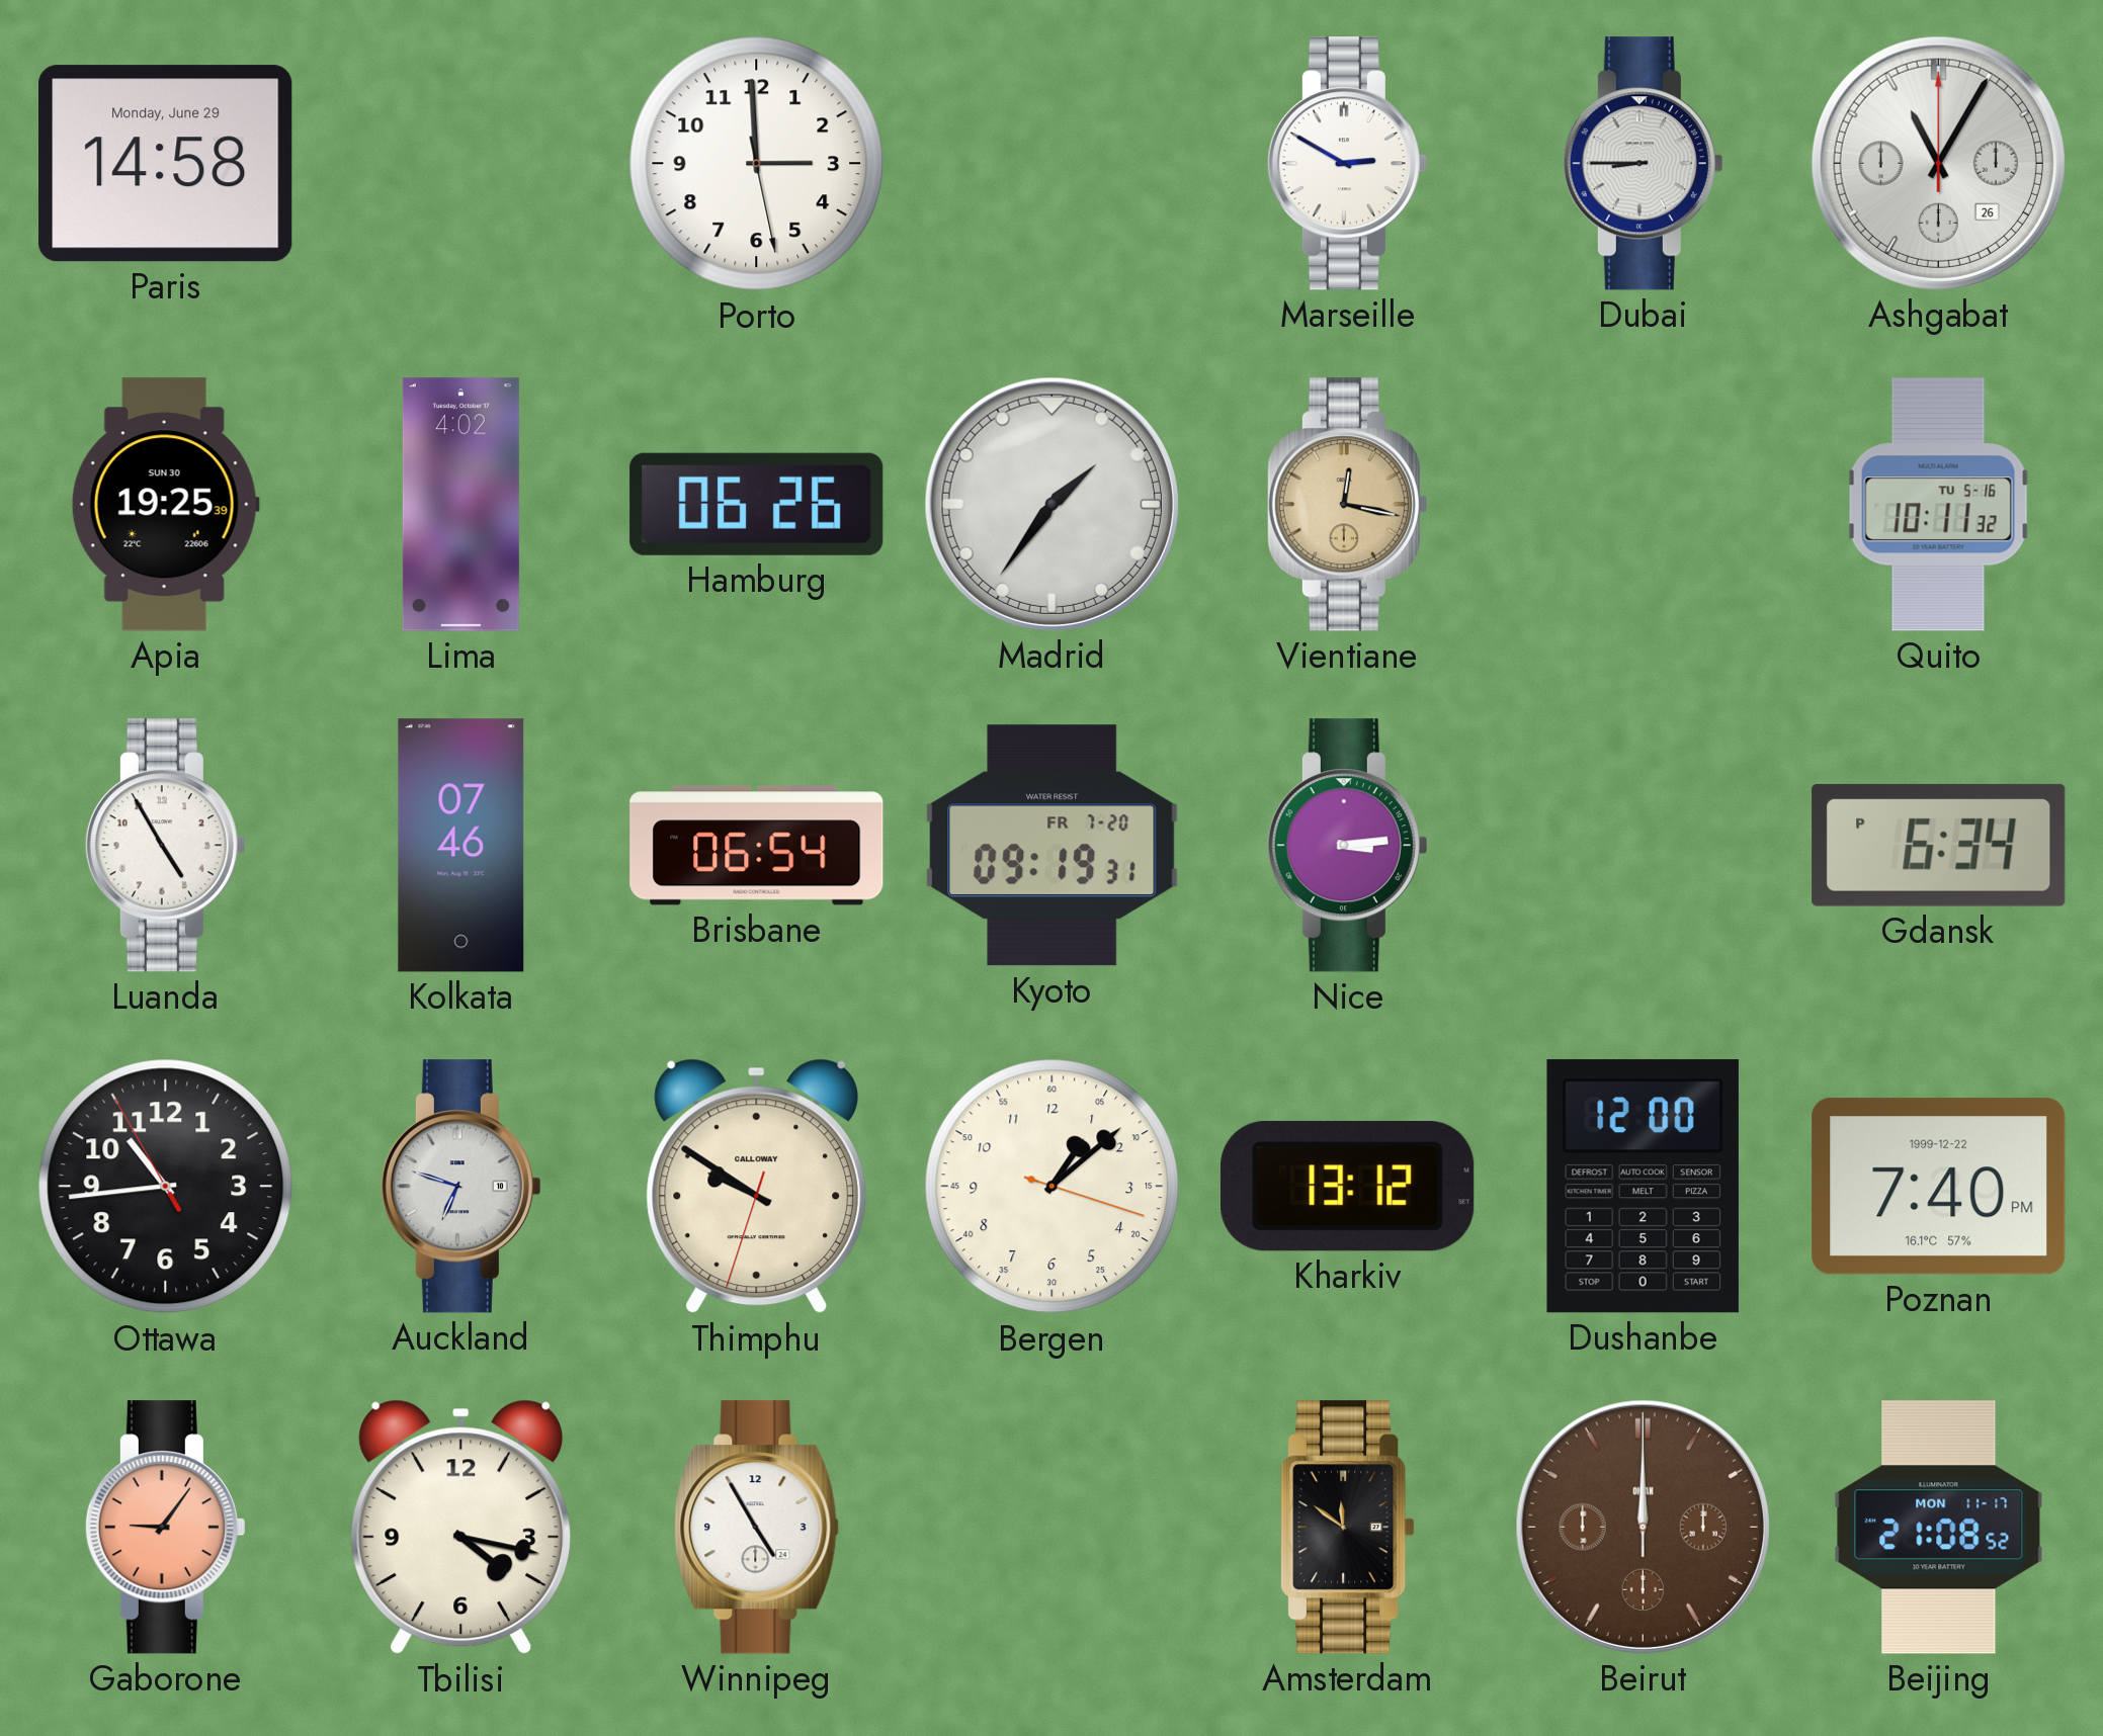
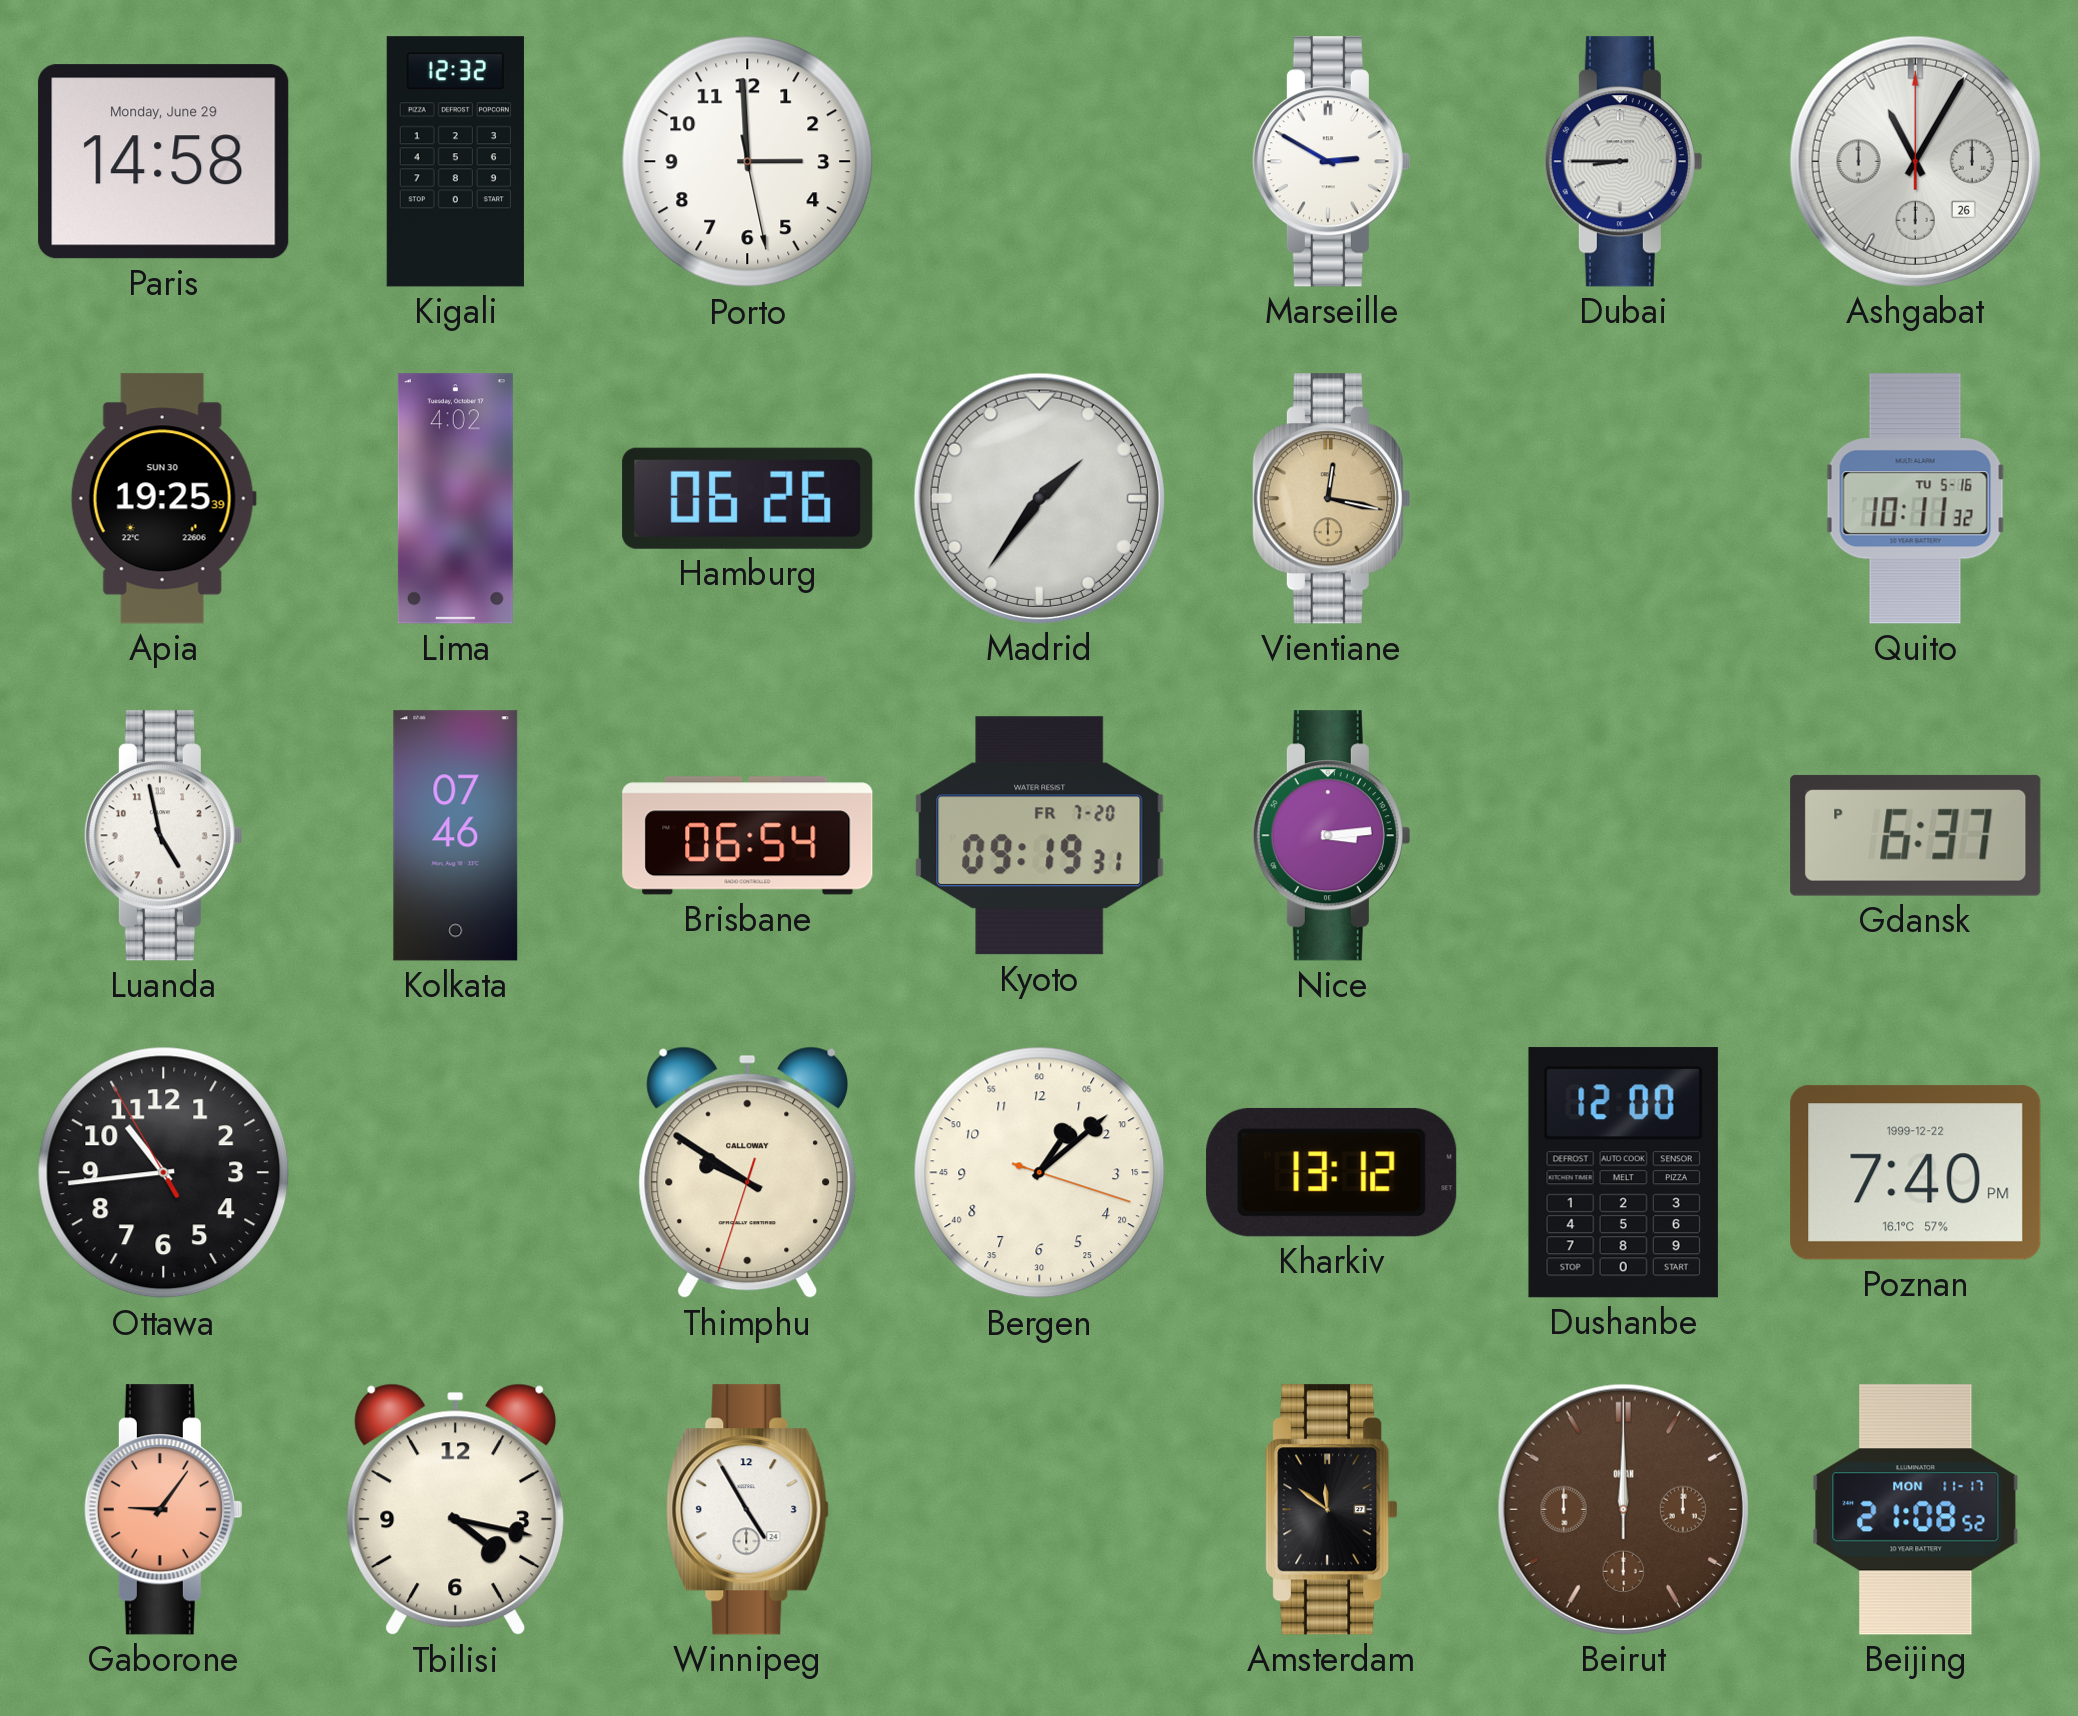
Kigali: none -> 12:32
Luanda: 4:55 -> 4:58
Gdansk: 6:34 -> 6:37
Auckland: 6:48 -> none
